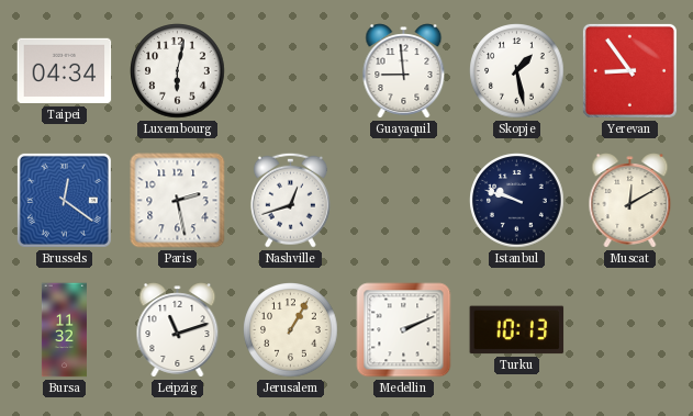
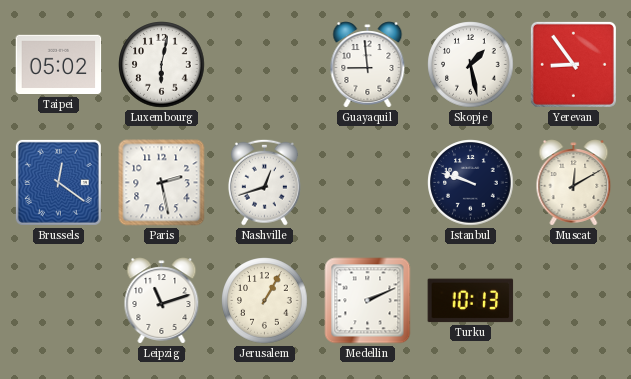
Taipei: 04:34 -> 05:02
Bursa: 11:32 -> none
